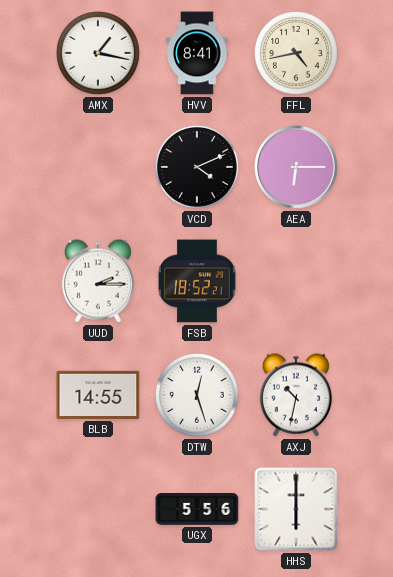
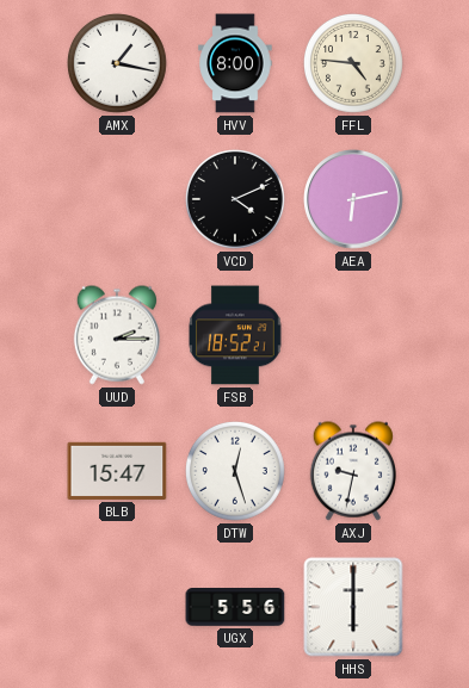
HVV: 8:41 -> 8:00
FFL: 4:43 -> 4:46
AEA: 6:15 -> 6:13
BLB: 14:55 -> 15:47
AXJ: 10:32 -> 9:32
